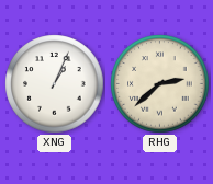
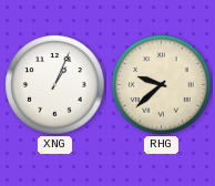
RHG: 2:38 -> 9:38
